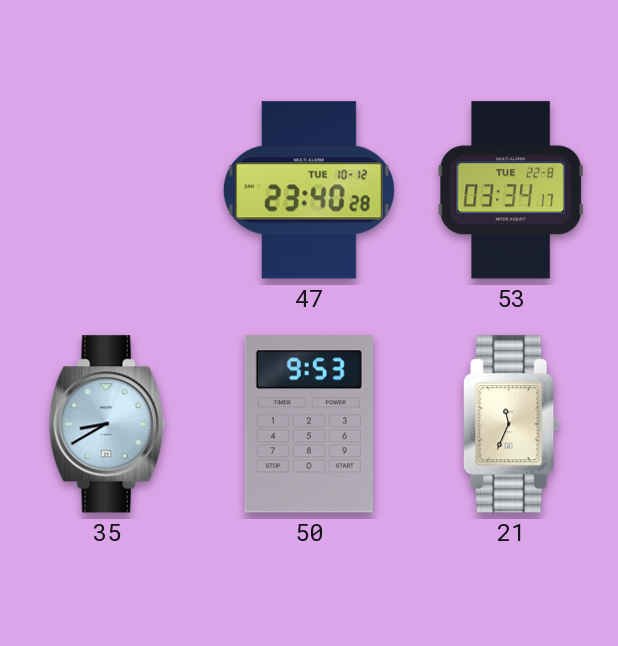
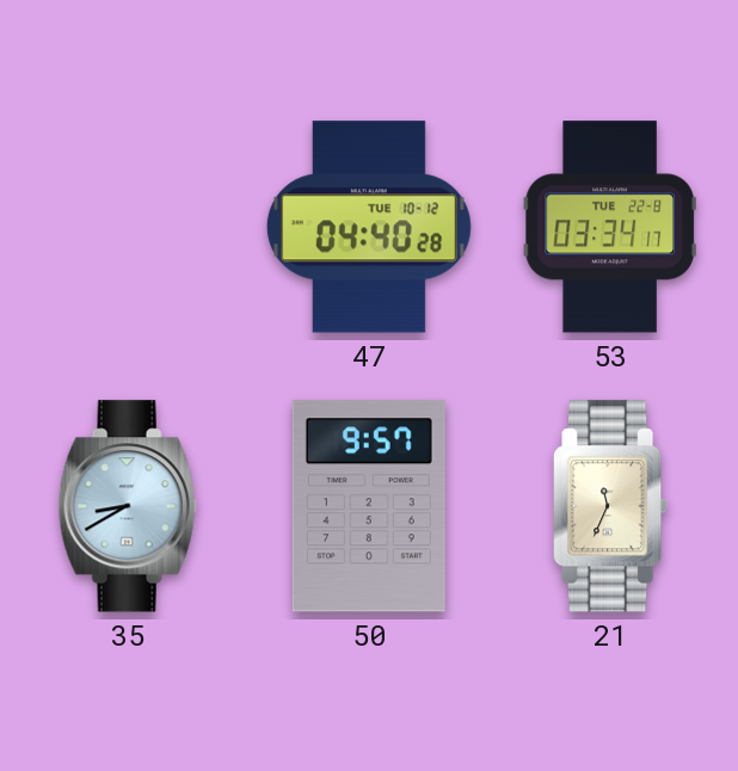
47: 23:40 -> 04:40
50: 9:53 -> 9:57
